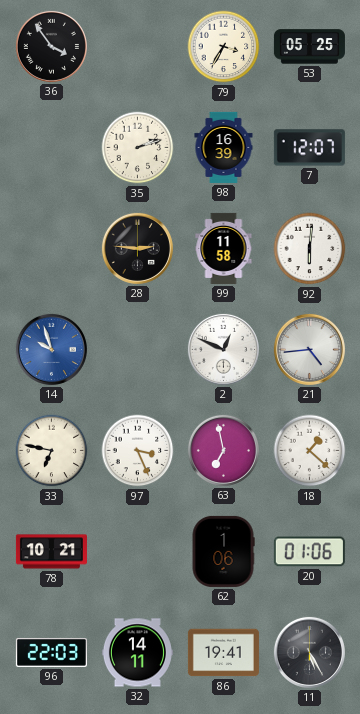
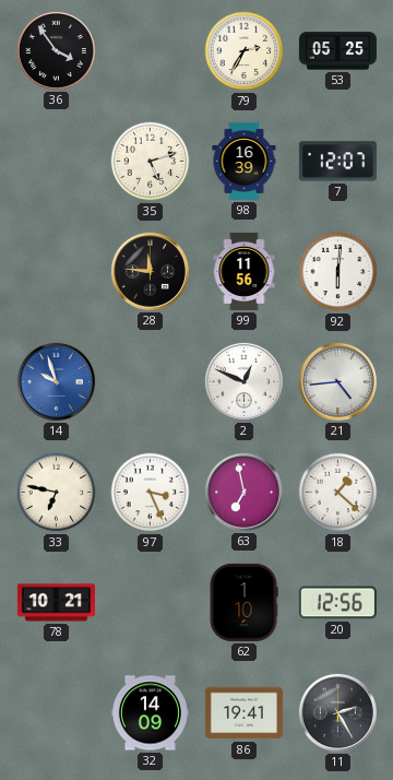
79: 3:35 -> 2:35
35: 2:12 -> 5:12
28: 2:46 -> 11:46
99: 11:58 -> 11:56
62: 1:06 -> 1:10
20: 01:06 -> 12:56
96: 22:03 -> none
32: 14:11 -> 14:09
11: 5:25 -> 2:25
